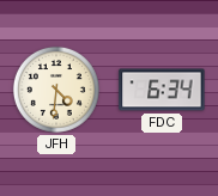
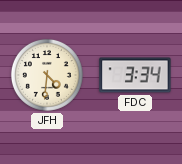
FDC: 6:34 -> 3:34
